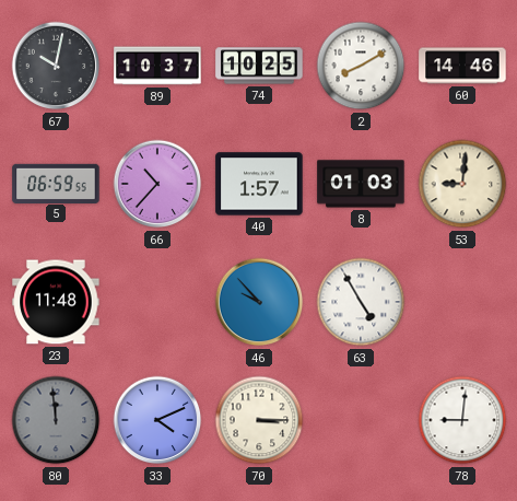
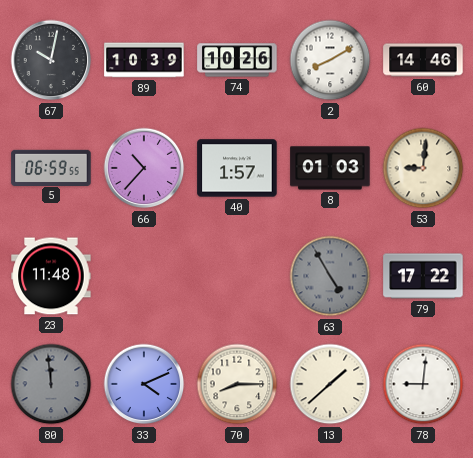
89: 10:37 -> 10:39
74: 10:25 -> 10:26
46: 9:53 -> none
63 dial: white -> grey
79: none -> 17:22
70: 3:15 -> 8:15
13: none -> 1:38
